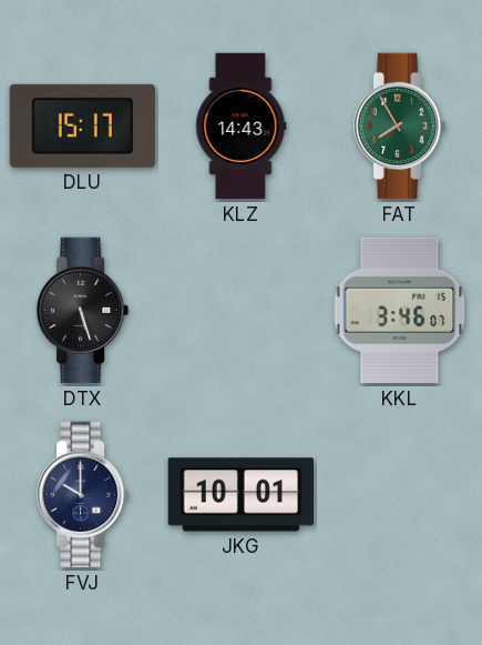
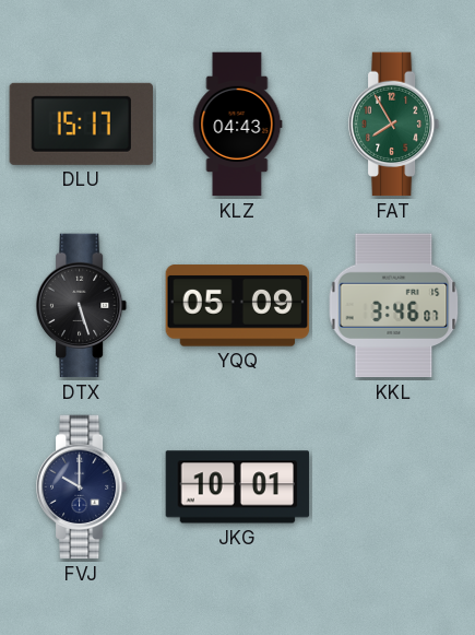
KLZ: 14:43 -> 04:43
YQQ: none -> 05:09
